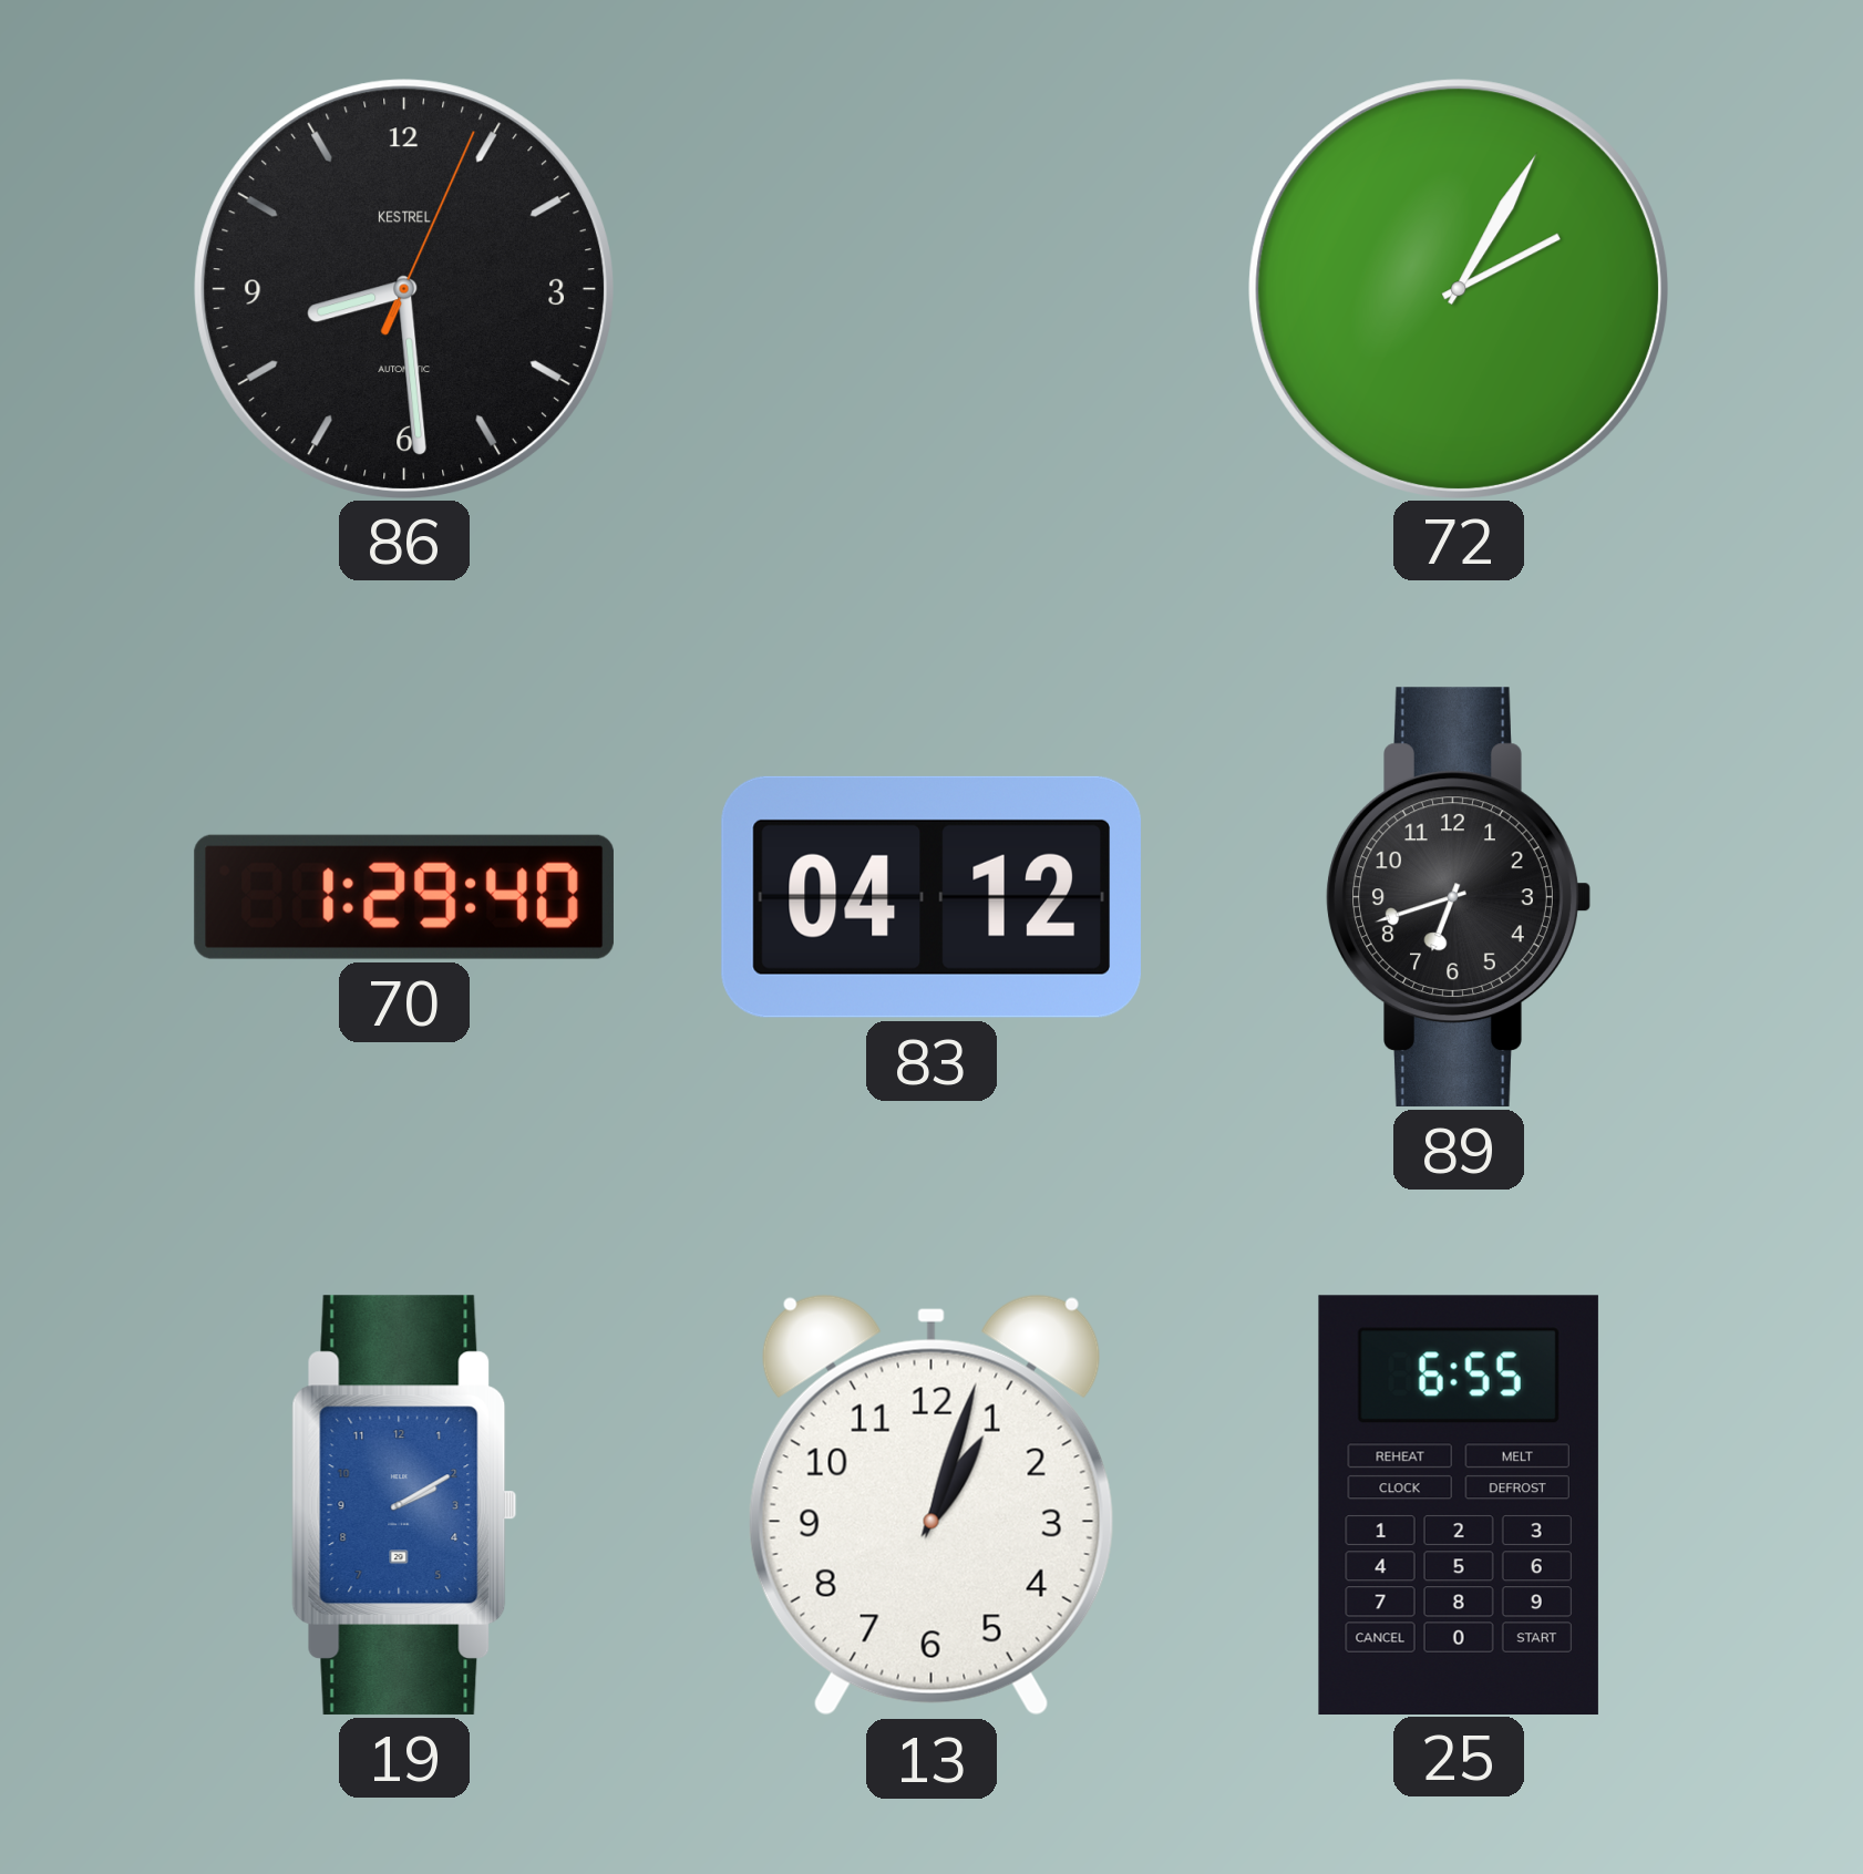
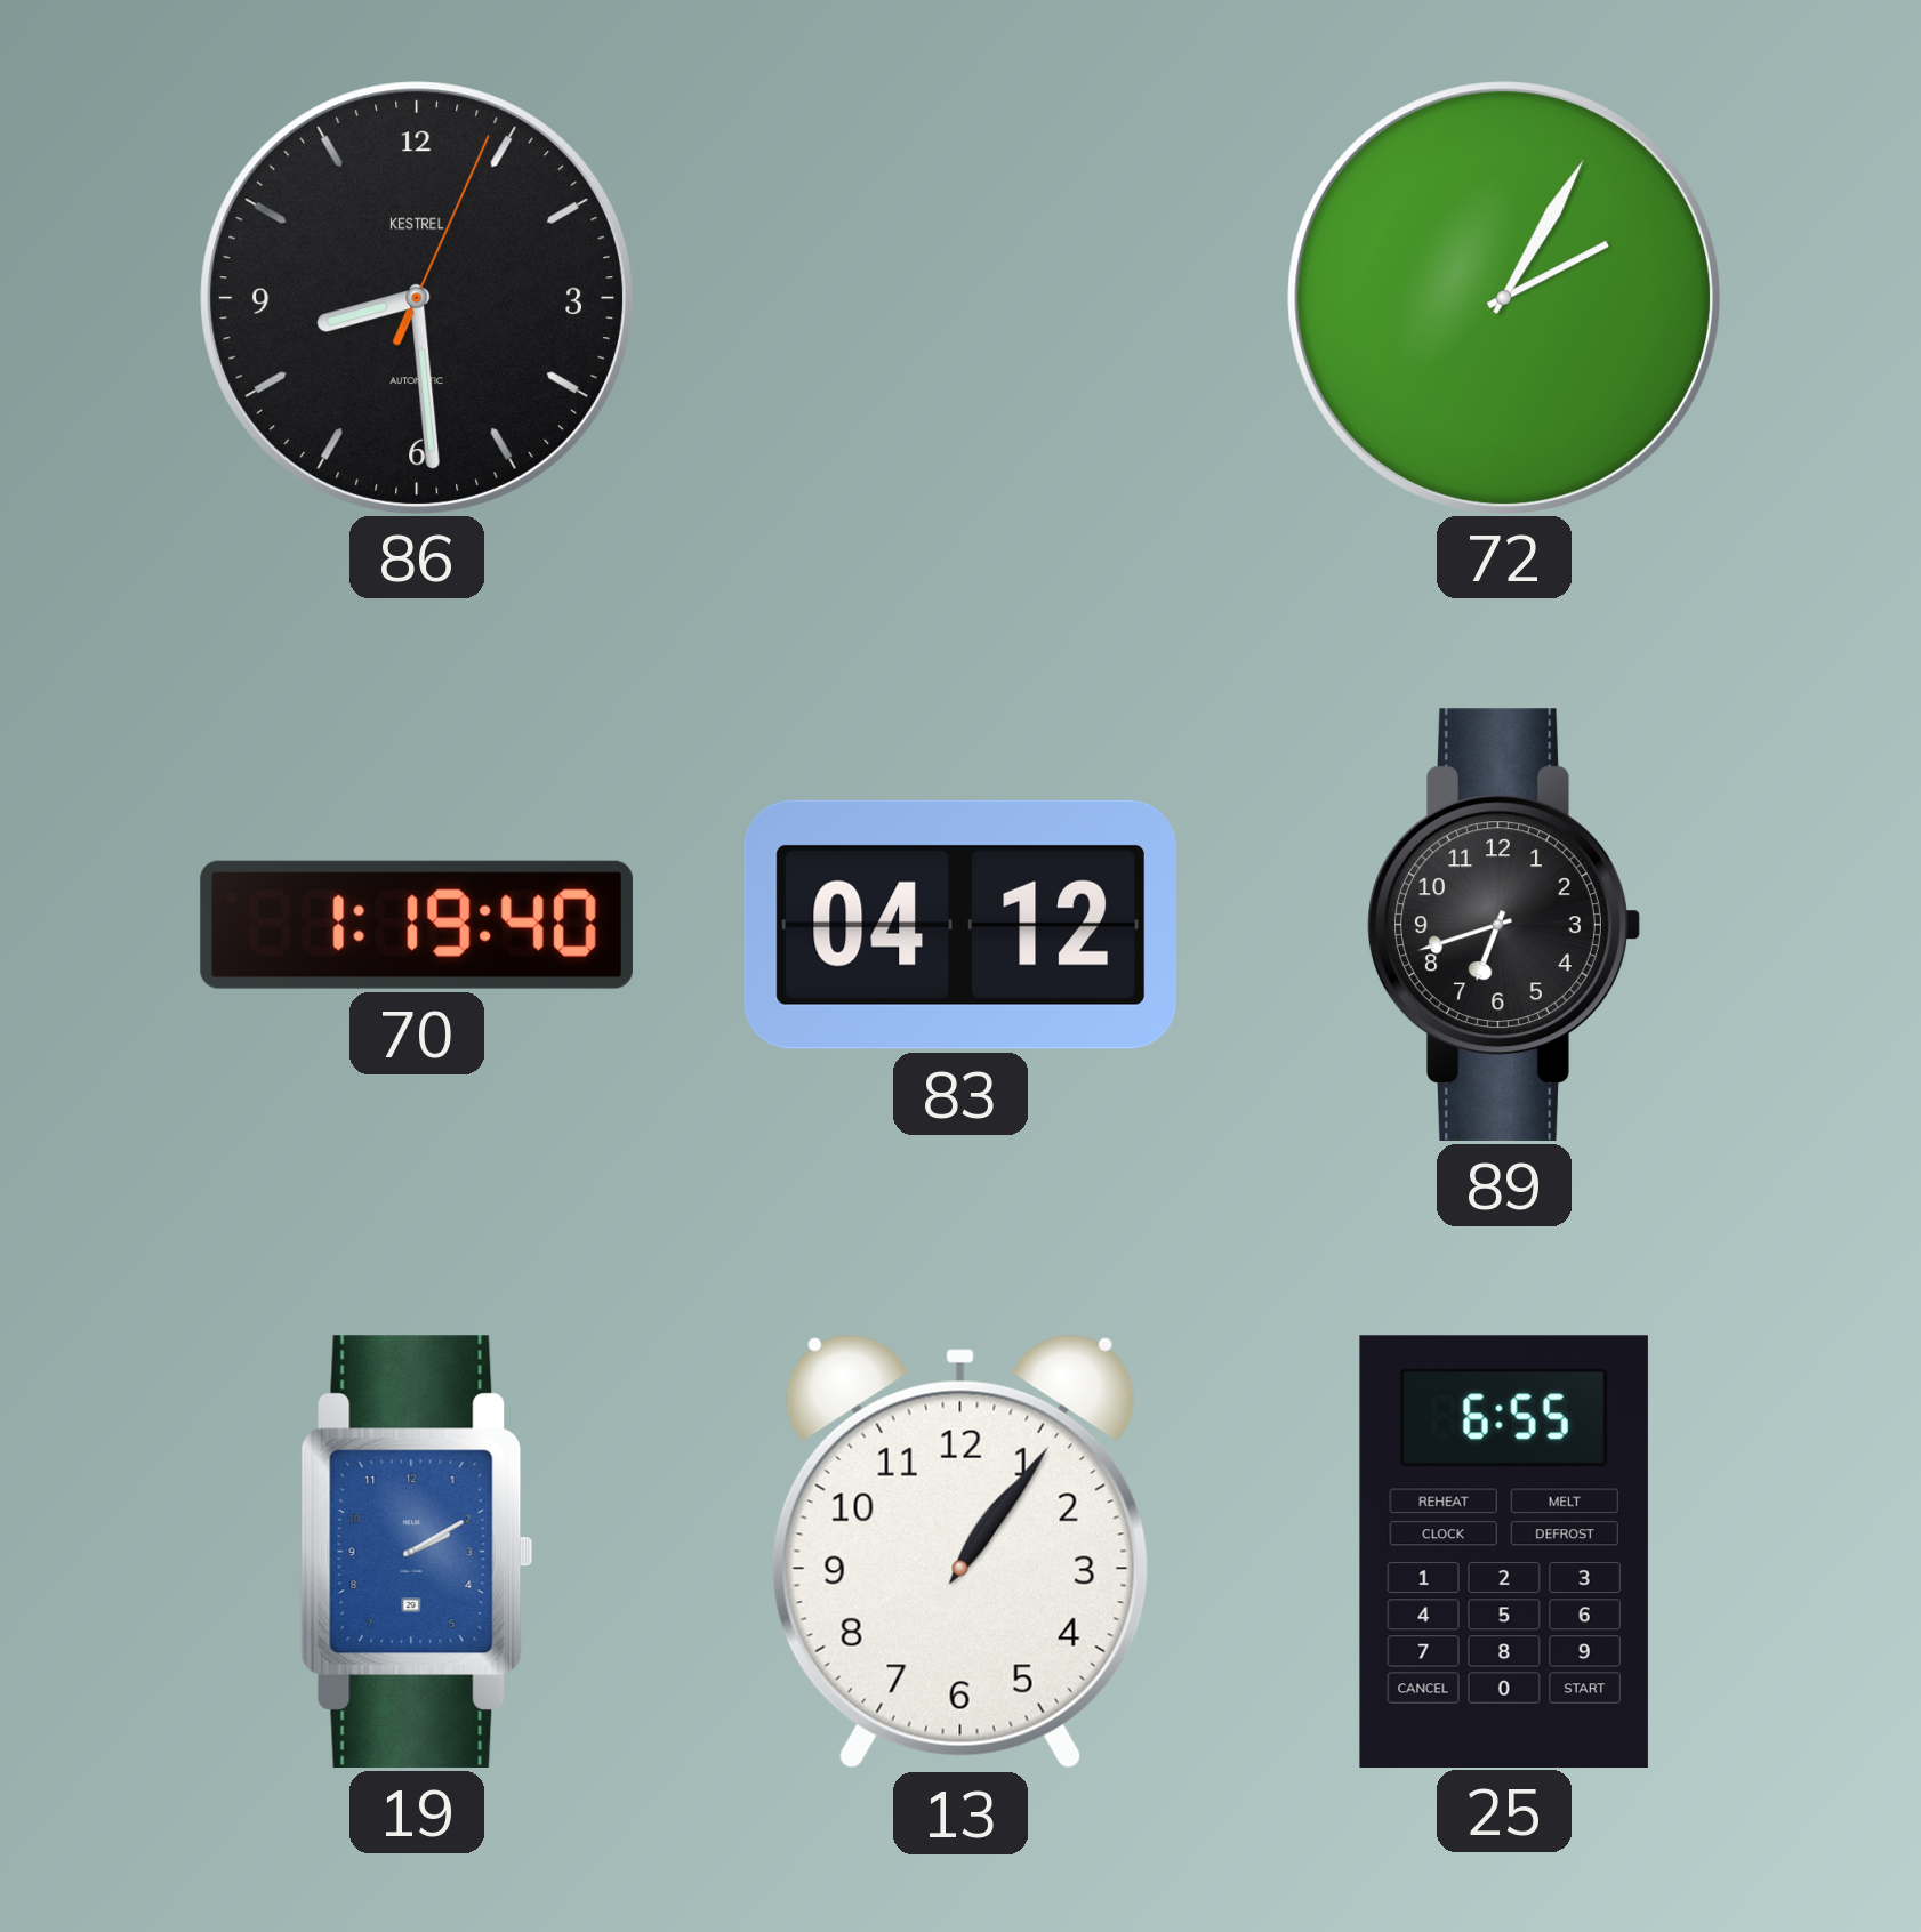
70: 1:29 -> 1:19
13: 1:03 -> 1:06
